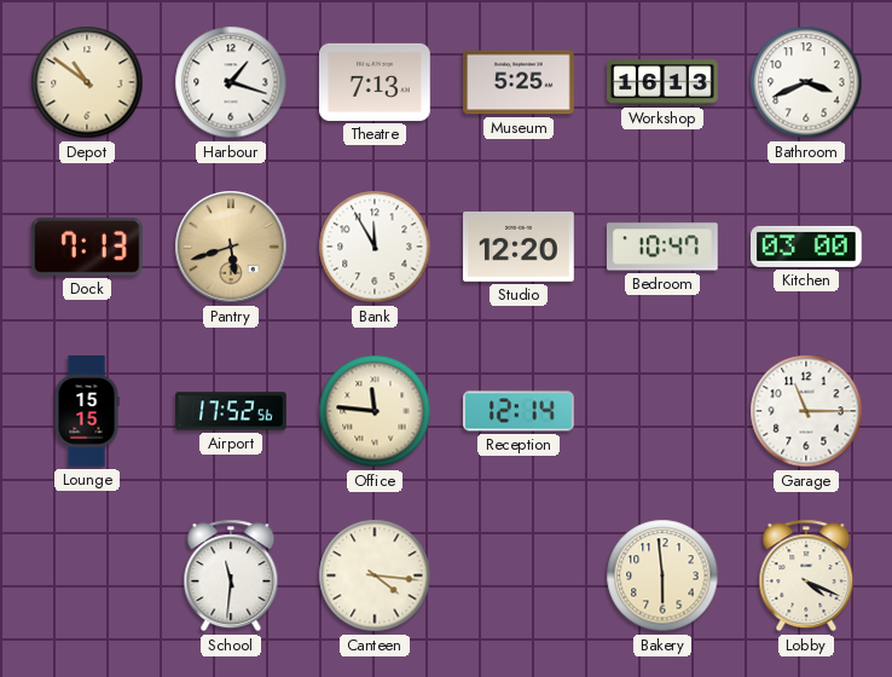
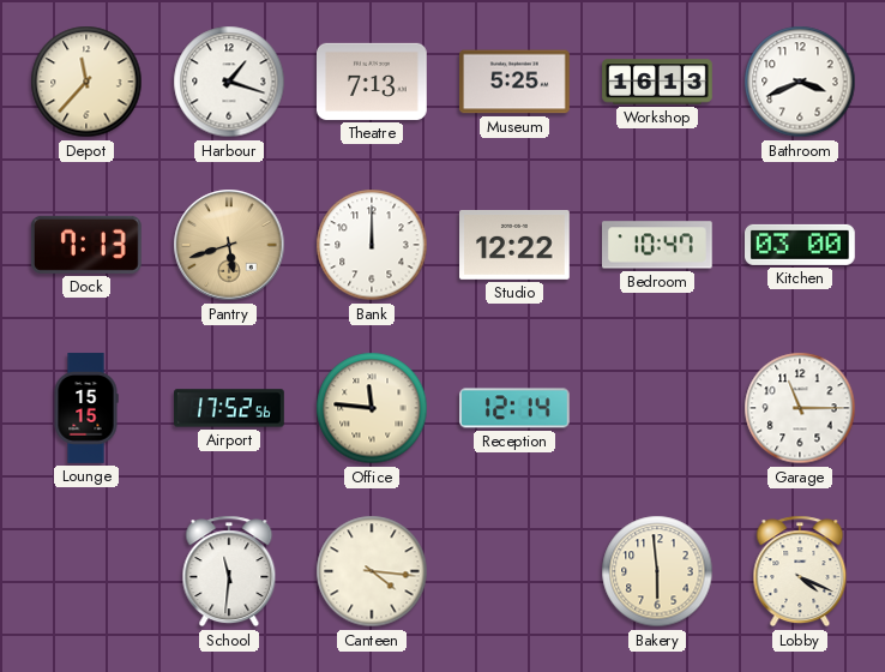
Depot: 10:51 -> 11:37
Bank: 11:55 -> 12:00
Studio: 12:20 -> 12:22
